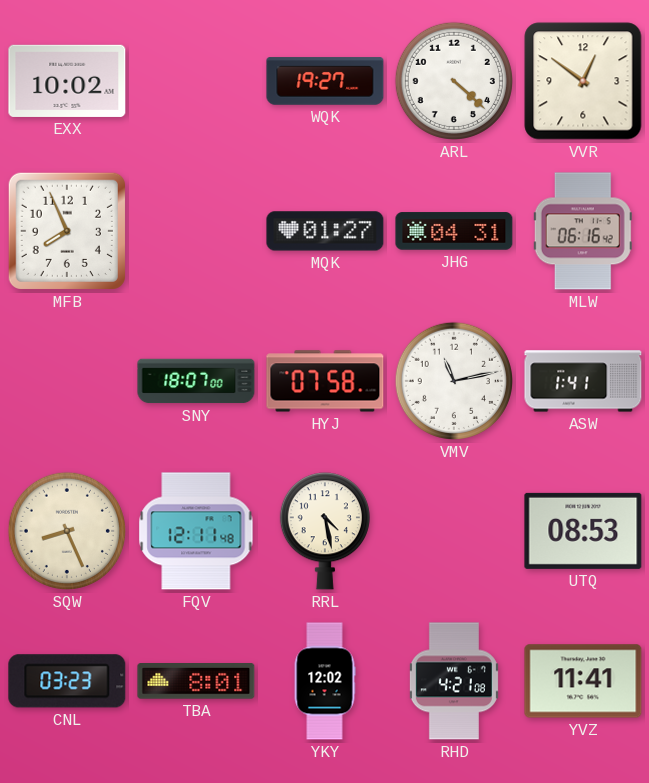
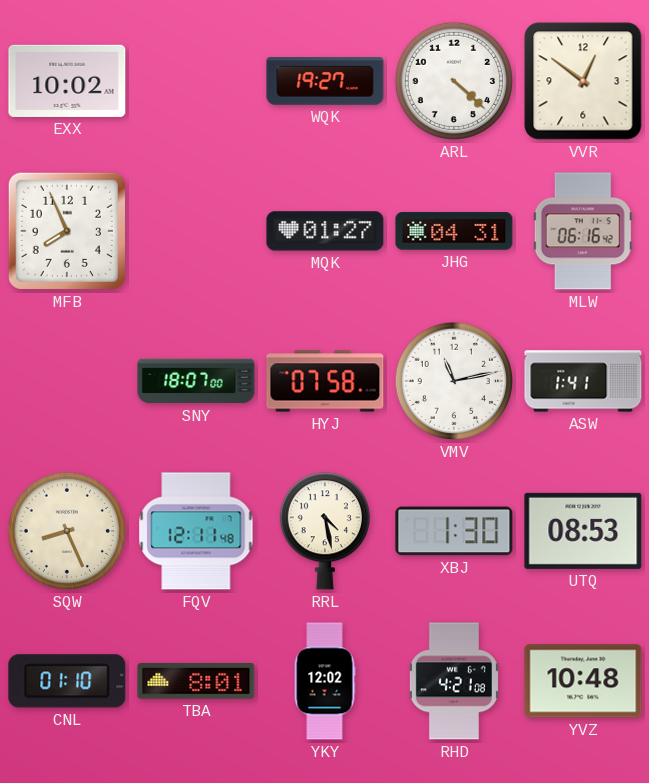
XBJ: none -> 1:30
CNL: 03:23 -> 01:10
YVZ: 11:41 -> 10:48
